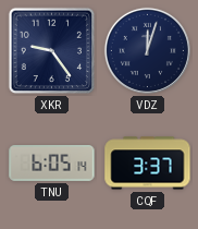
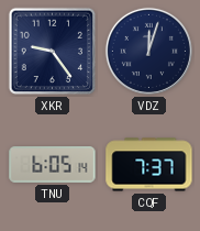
CQF: 3:37 -> 7:37
